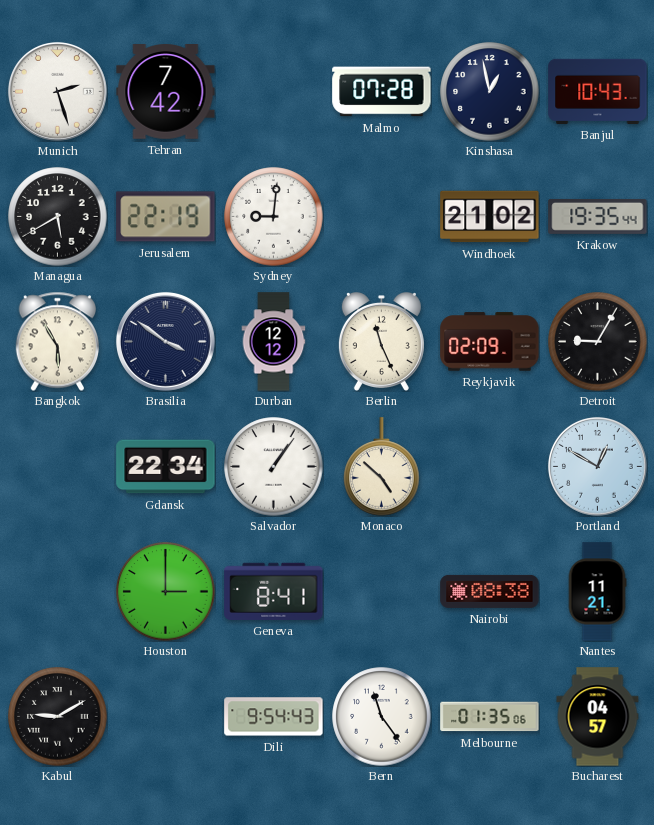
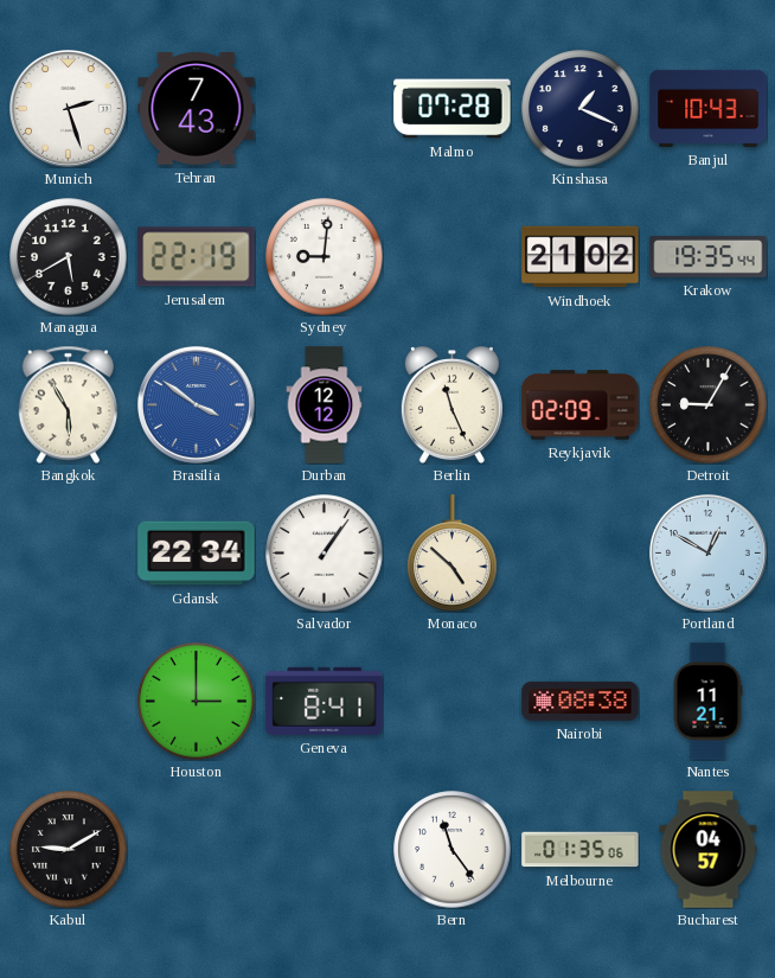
Tehran: 7:42 -> 7:43
Kinshasa: 12:58 -> 1:19
Brasilia dial: navy -> blue
Dili: 9:54 -> none
